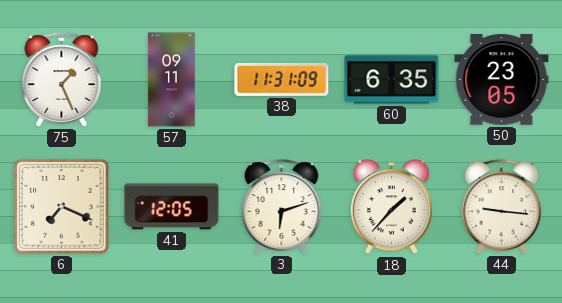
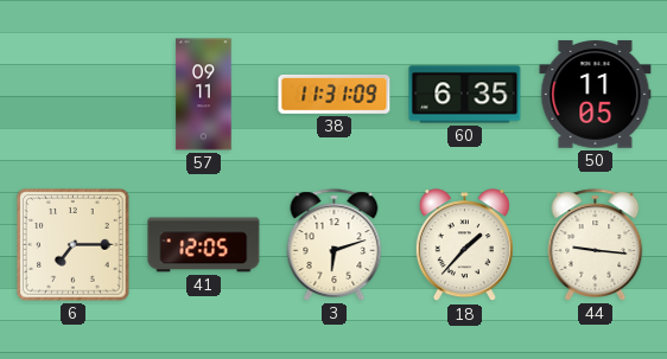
75: 1:26 -> none
50: 23:05 -> 11:05
6: 7:19 -> 7:15
